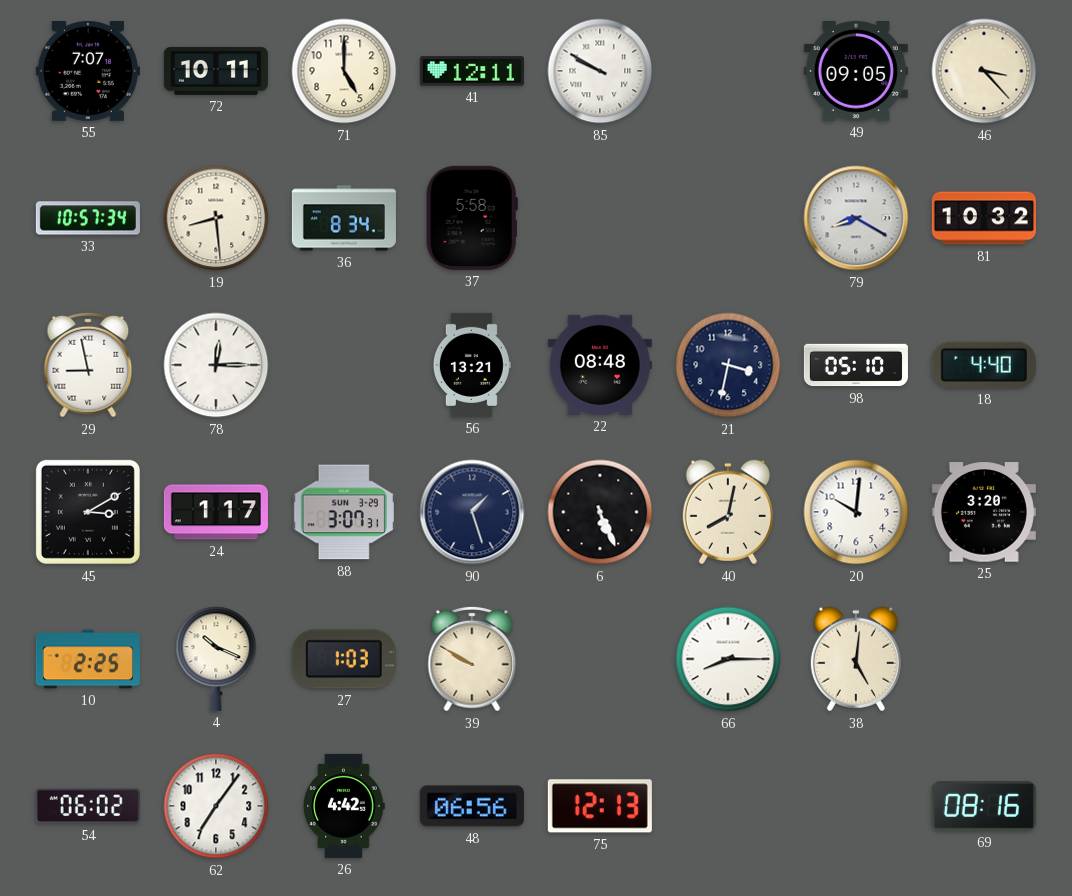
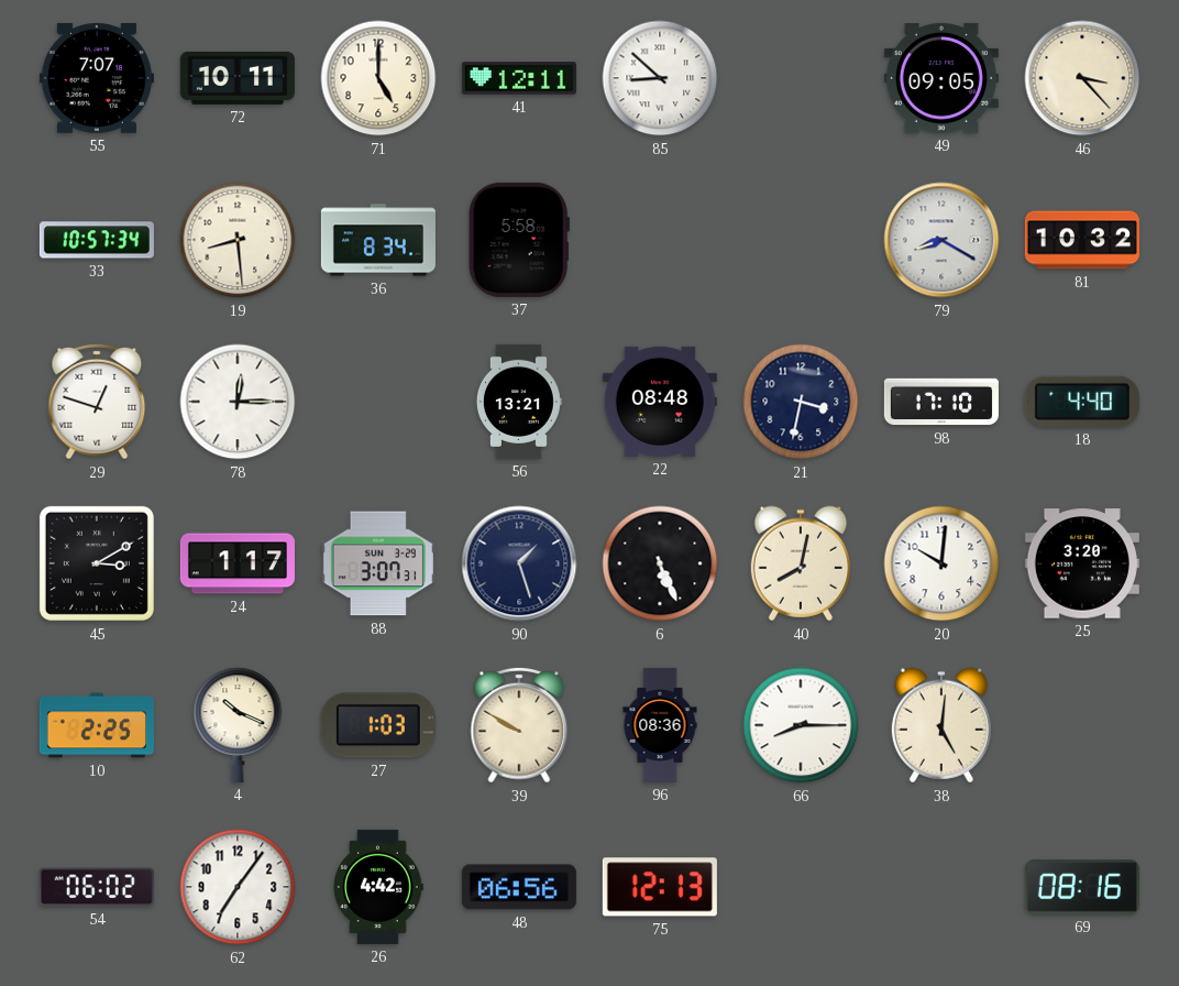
85: 9:50 -> 8:52
29: 8:58 -> 12:48
98: 05:10 -> 17:10
96: none -> 08:36
